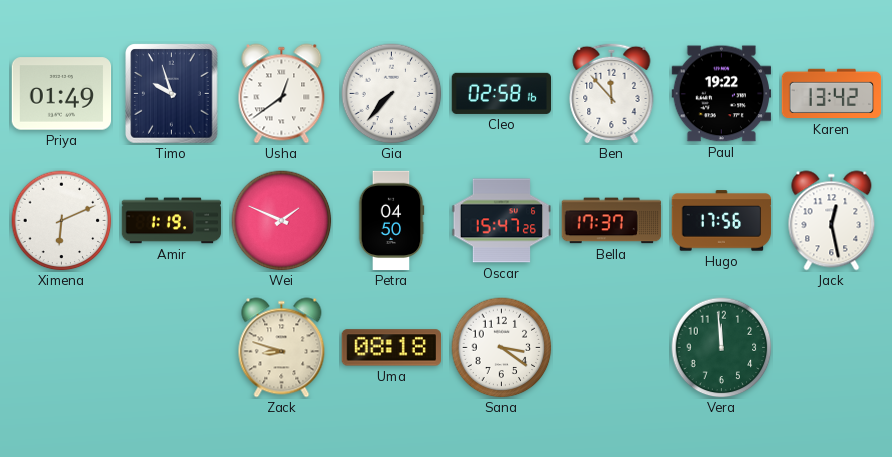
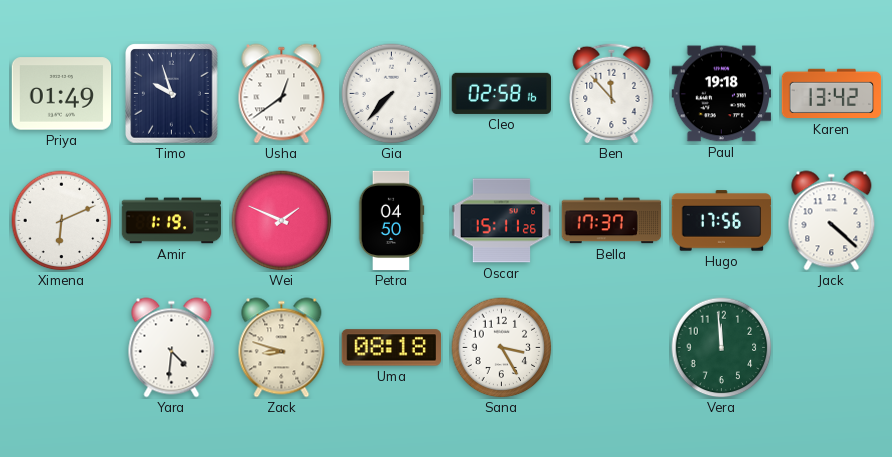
Paul: 19:22 -> 19:18
Oscar: 15:47 -> 15:11
Jack: 12:28 -> 4:22
Yara: none -> 4:31
Sana: 3:21 -> 3:25
